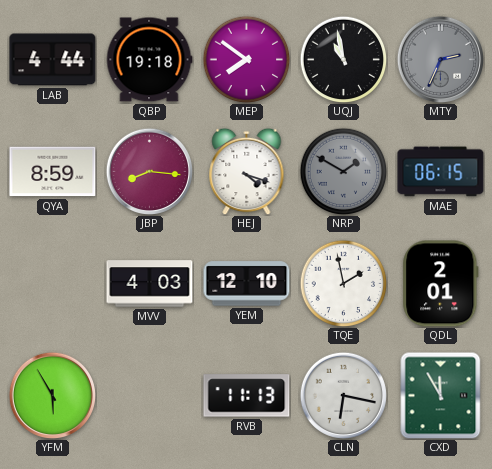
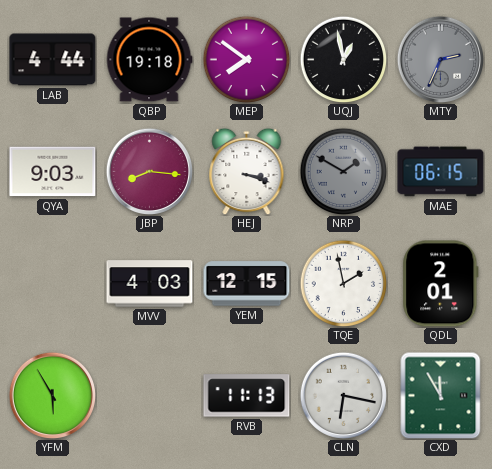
UQJ: 10:58 -> 12:58
QYA: 8:59 -> 9:03
HEJ: 4:18 -> 3:18
YEM: 12:10 -> 12:15
